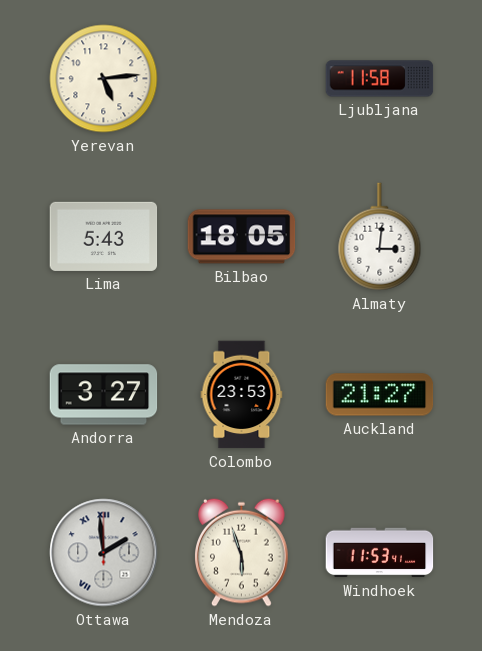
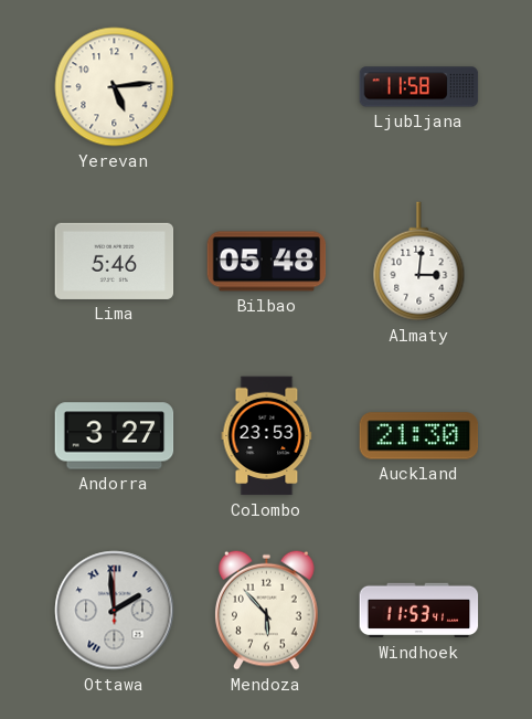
Lima: 5:43 -> 5:46
Bilbao: 18:05 -> 05:48
Auckland: 21:27 -> 21:30
Mendoza: 5:57 -> 5:53
